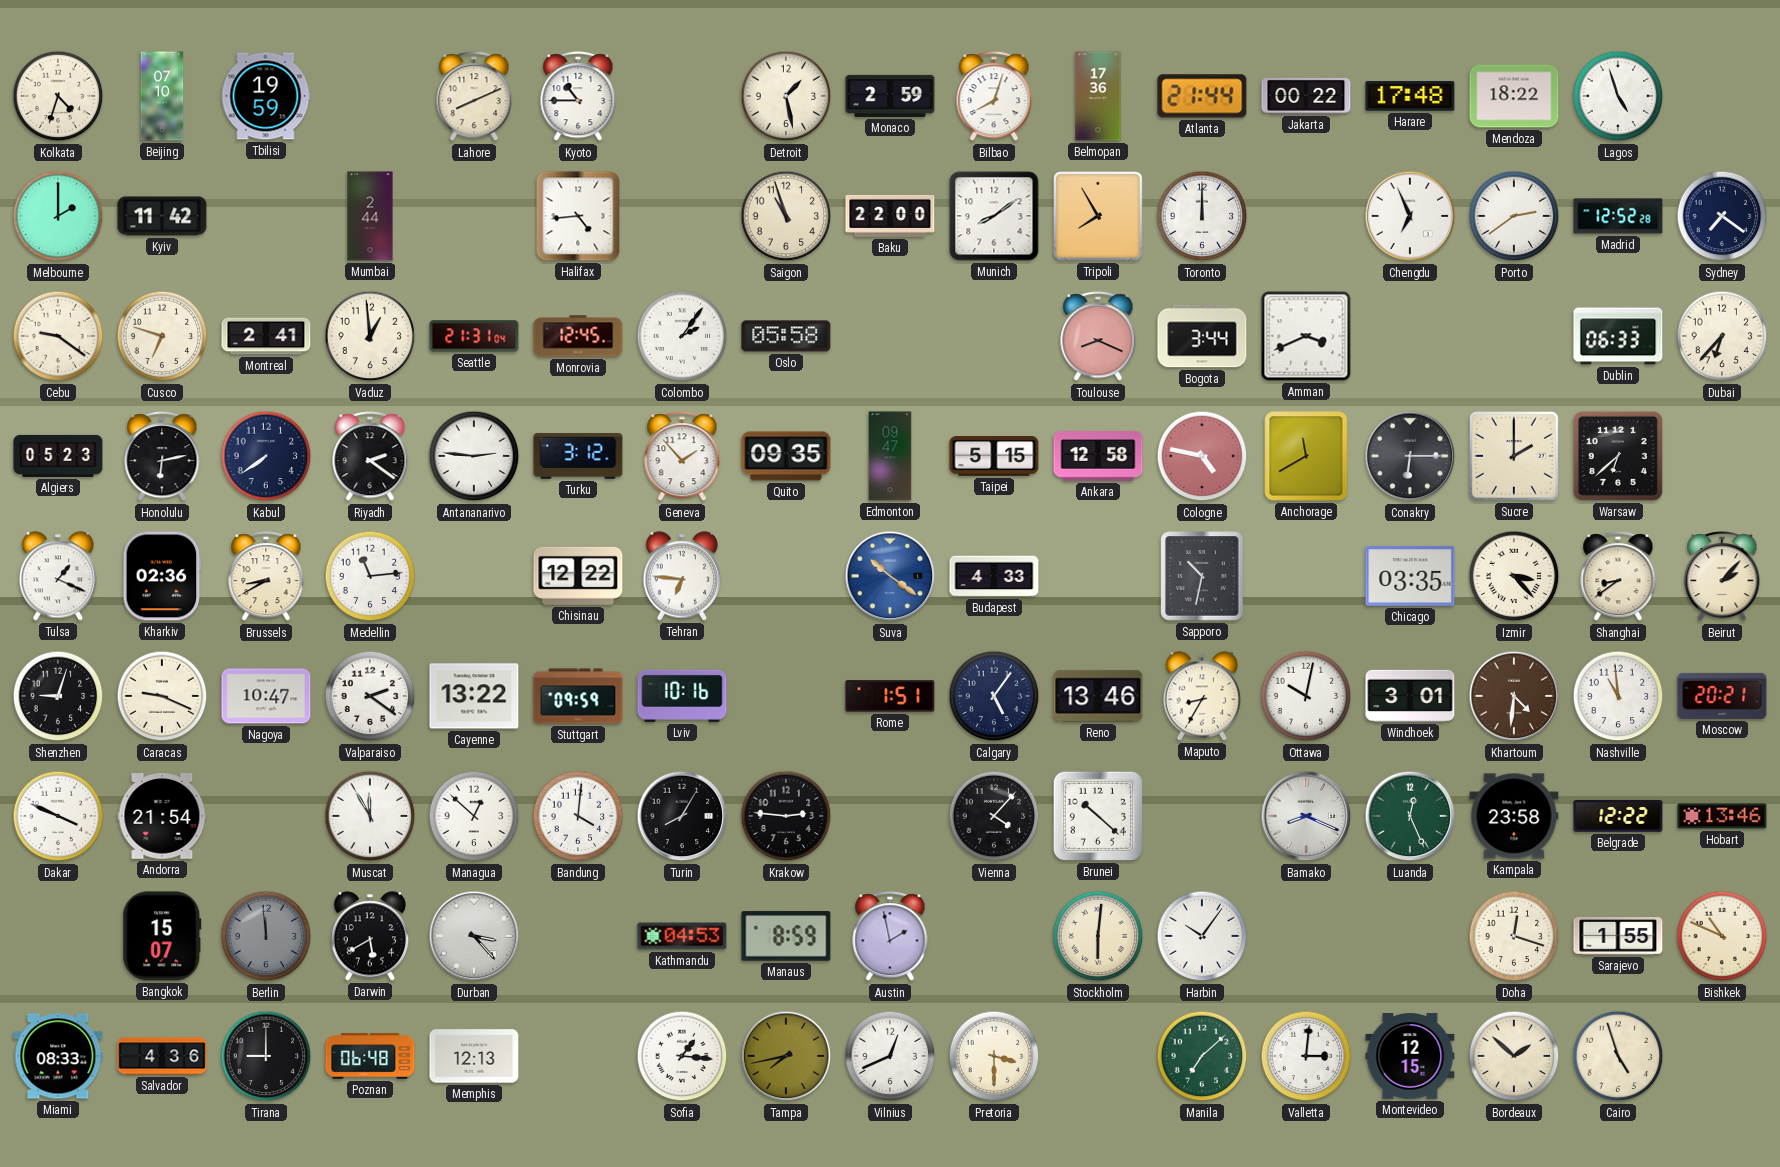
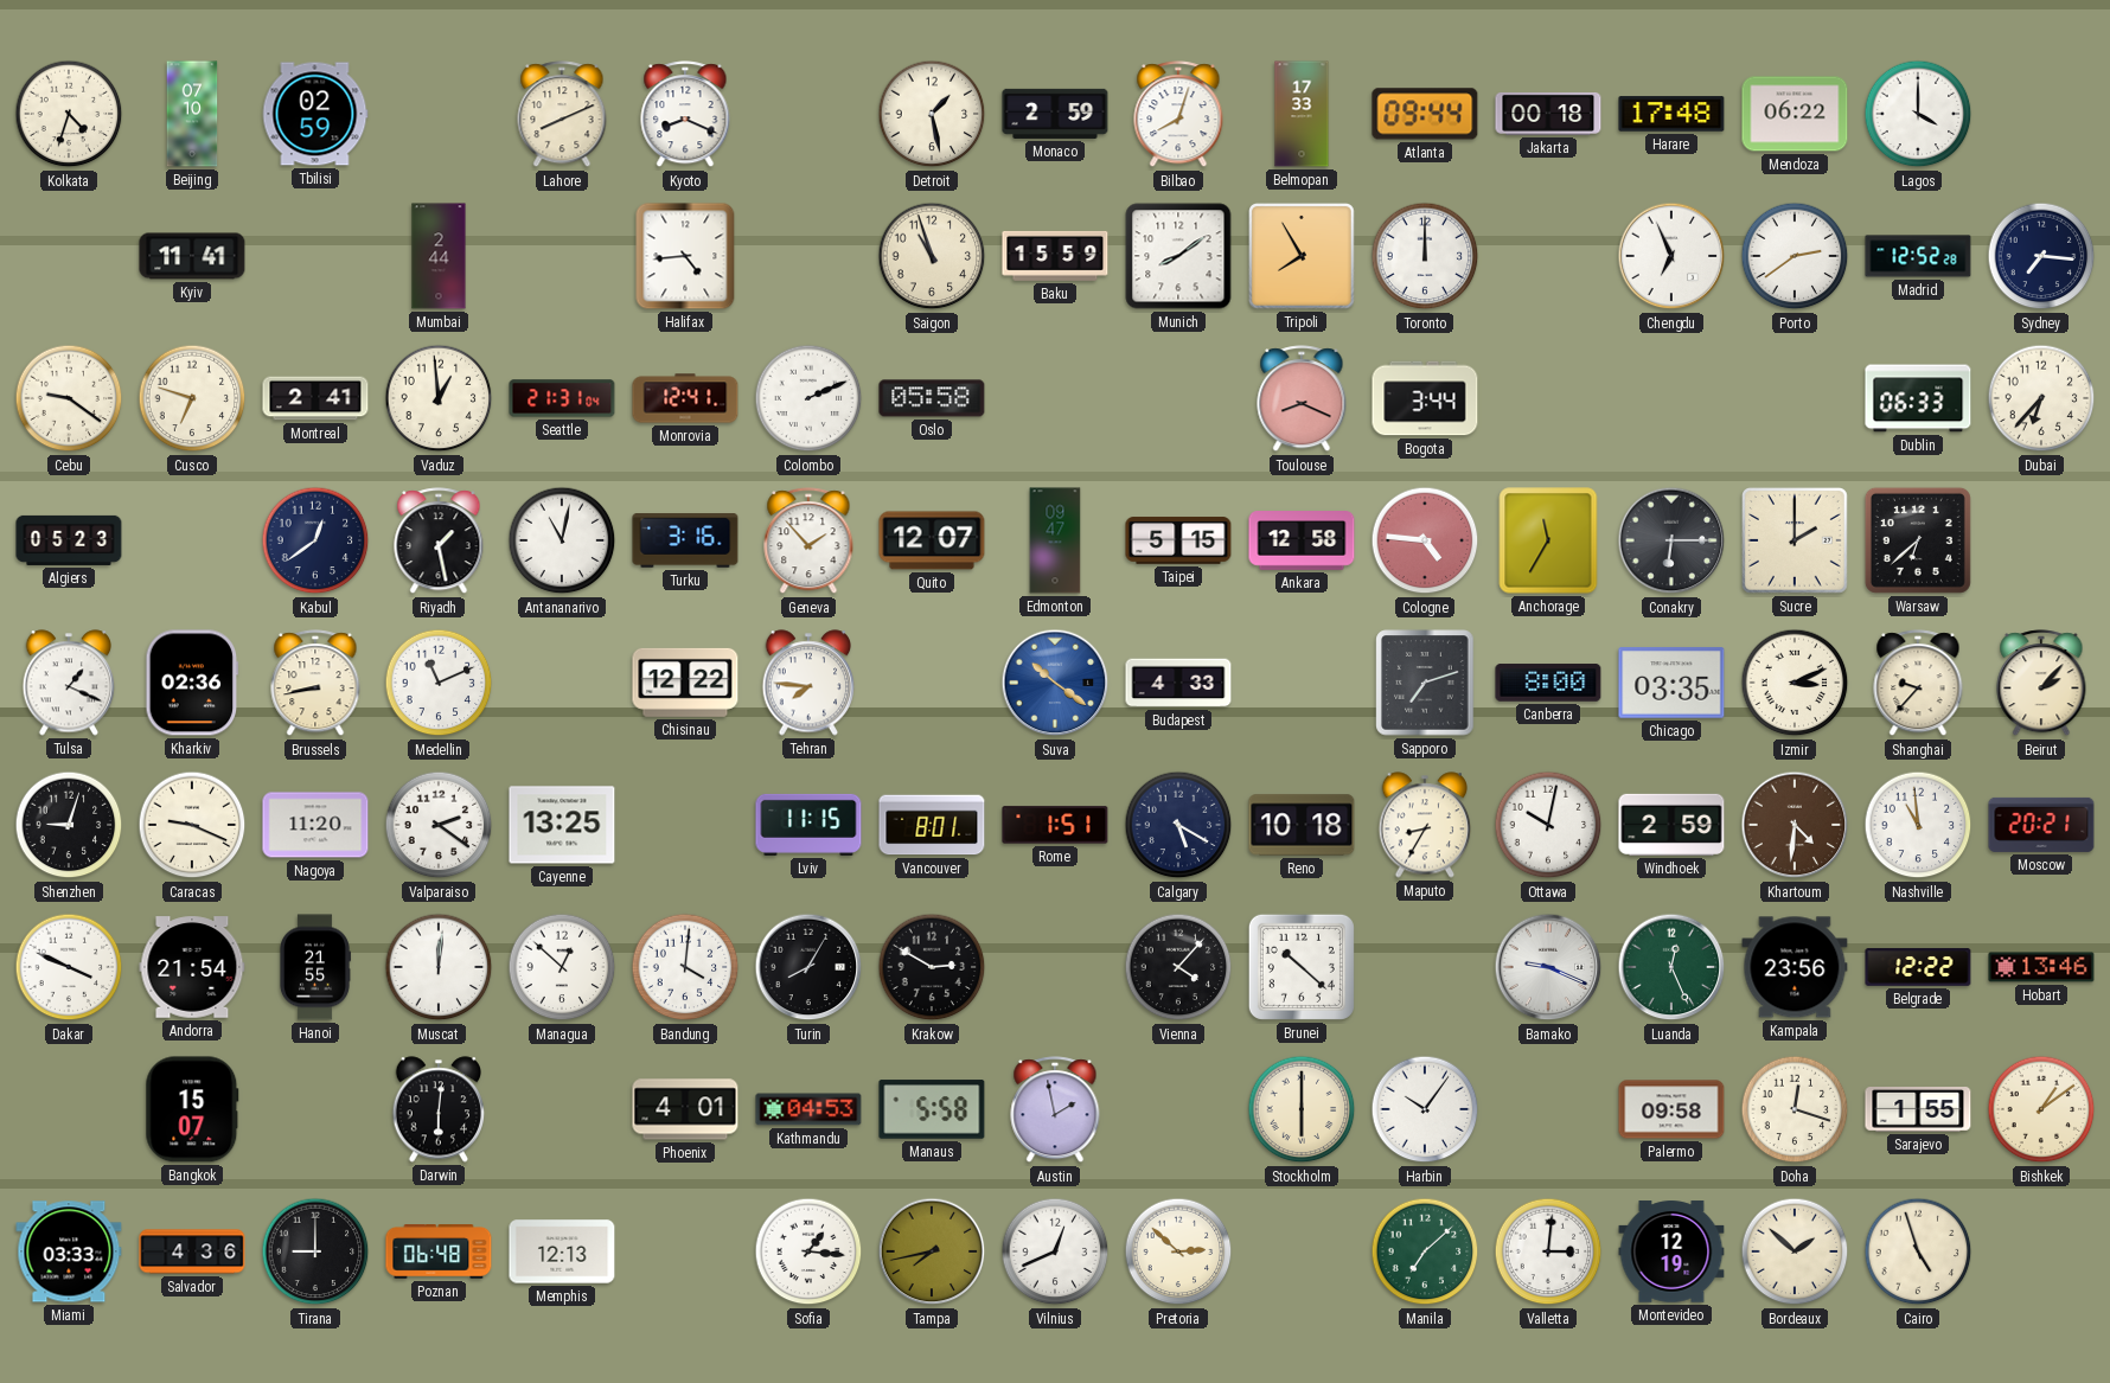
Tbilisi: 19:59 -> 02:59
Kyoto: 10:45 -> 8:19
Belmopan: 17:36 -> 17:33
Atlanta: 21:44 -> 09:44
Jakarta: 00:22 -> 00:18
Mendoza: 18:22 -> 06:22
Lagos: 4:57 -> 4:00
Melbourne: 2:00 -> none
Kyiv: 11:42 -> 11:41
Baku: 22:00 -> 15:59
Sydney: 7:21 -> 7:16
Monrovia: 12:45 -> 12:41
Colombo: 2:06 -> 2:11
Amman: 3:41 -> none
Honolulu: 6:13 -> none
Kabul: 7:39 -> 12:39
Riyadh: 2:21 -> 1:28
Antananarivo: 2:46 -> 11:02
Turku: 3:12 -> 3:16
Quito: 09:35 -> 12:07
Cologne: 4:47 -> 4:46
Anchorage: 11:40 -> 11:35
Brussels: 8:40 -> 8:43
Medellin: 11:14 -> 11:11
Tehran: 6:46 -> 7:46
Sapporo: 10:32 -> 7:12
Canberra: none -> 8:00
Izmir: 3:23 -> 3:11
Shanghai: 8:39 -> 9:37
Nagoya: 10:47 -> 11:20
Cayenne: 13:22 -> 13:25
Stuttgart: 09:59 -> none
Lviv: 10:16 -> 11:15
Vancouver: none -> 8:01
Calgary: 5:06 -> 5:20
Reno: 13:46 -> 10:18
Windhoek: 3:01 -> 2:59
Hanoi: none -> 21:55
Muscat: 11:55 -> 12:01
Krakow: 2:46 -> 2:50
Bamako: 8:19 -> 9:19
Kampala: 23:58 -> 23:56
Berlin: 11:59 -> none
Darwin: 5:40 -> 6:01
Durban: 3:23 -> none
Phoenix: none -> 4:01
Manaus: 8:59 -> 5:58
Stockholm: 6:01 -> 6:00
Palermo: none -> 09:58
Bishkek: 10:49 -> 1:09
Miami: 08:33 -> 03:33
Pretoria: 3:30 -> 2:52
Montevideo: 12:15 -> 12:19
